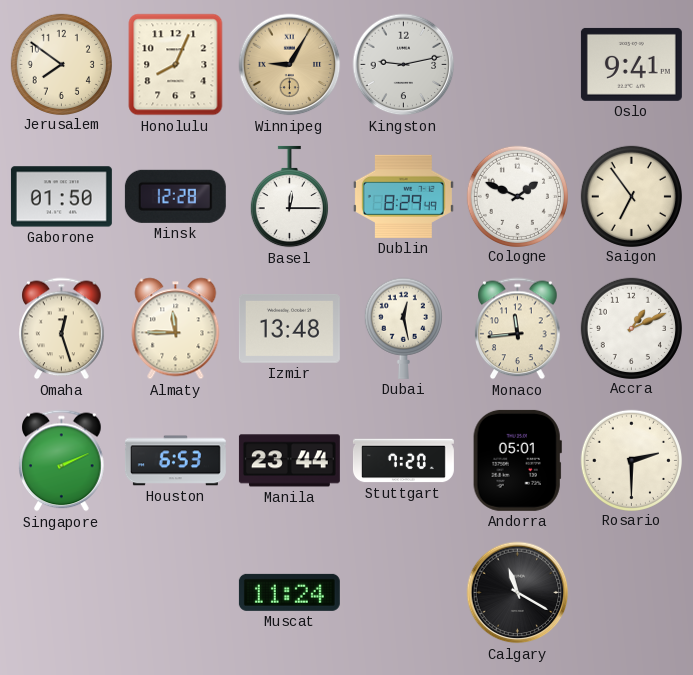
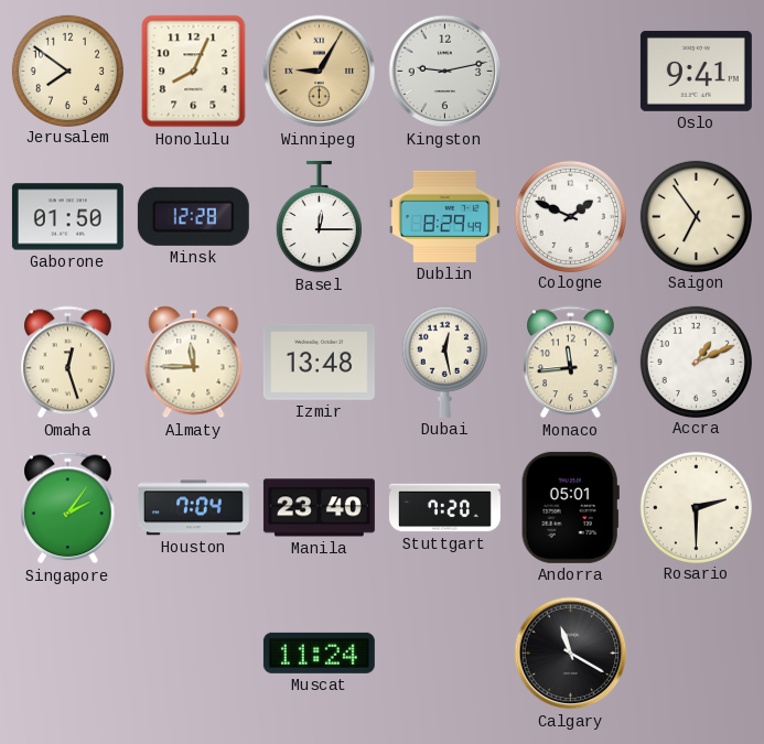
Singapore: 2:11 -> 2:06
Houston: 6:53 -> 7:04
Manila: 23:44 -> 23:40
